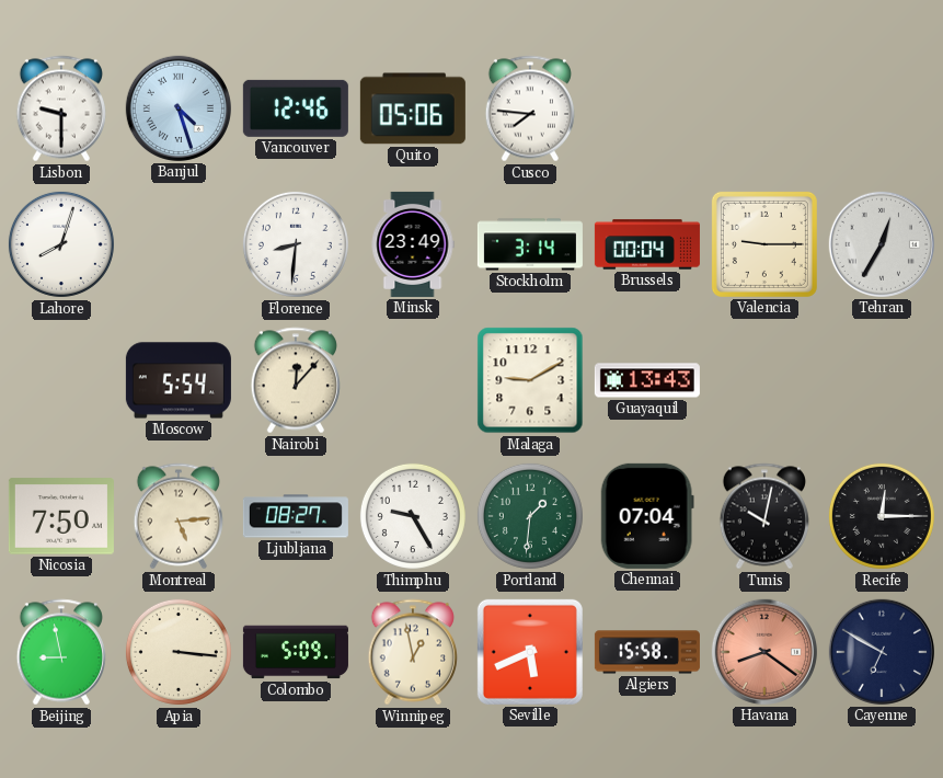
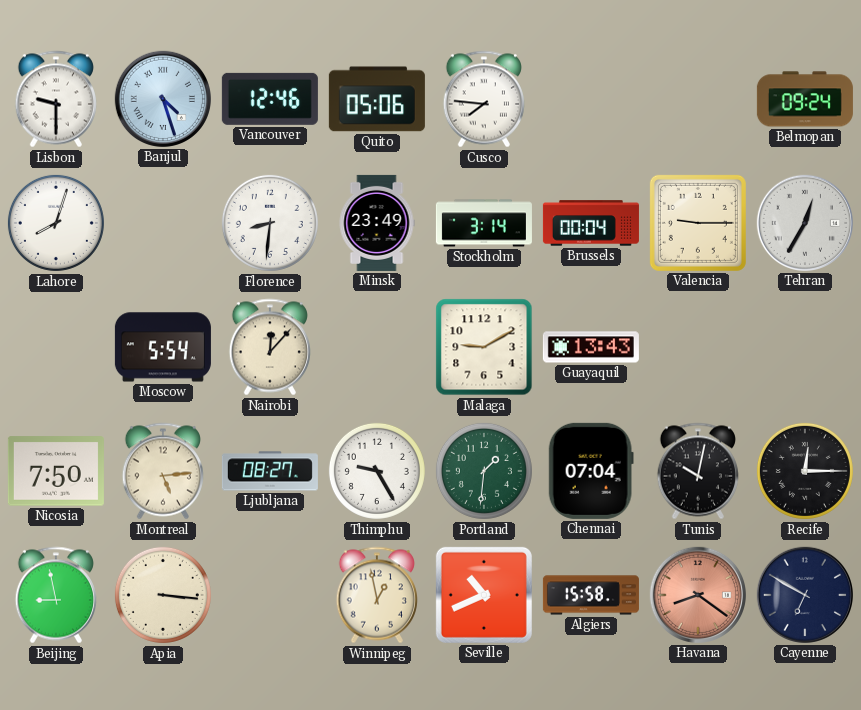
Belmopan: none -> 09:24
Colombo: 5:09 -> none
Seville: 5:41 -> 10:41
